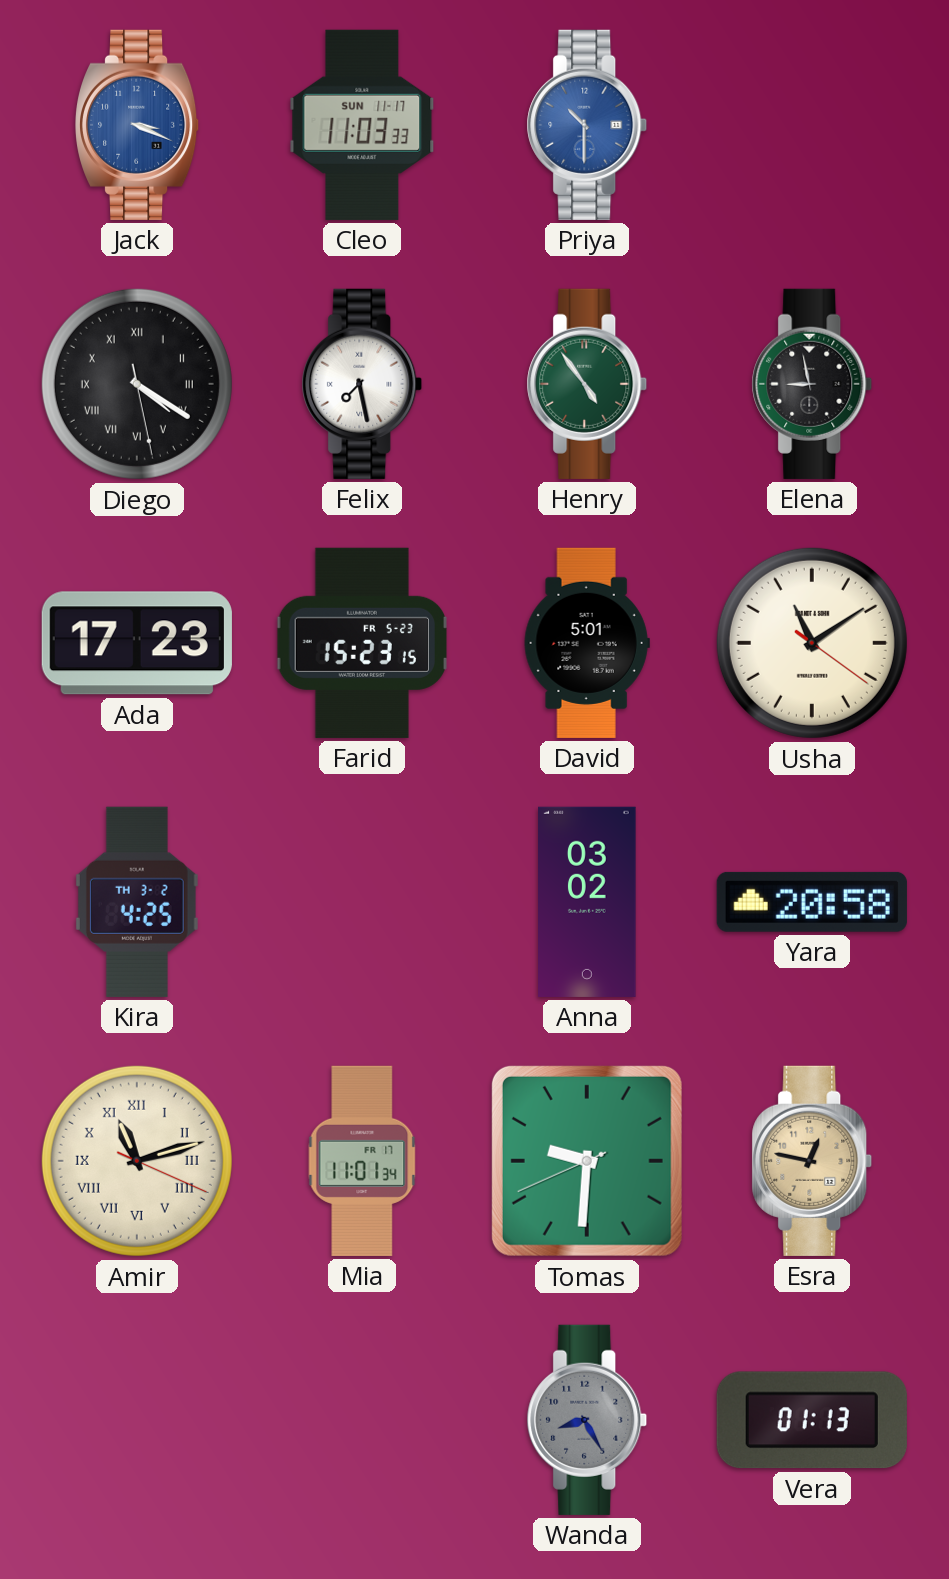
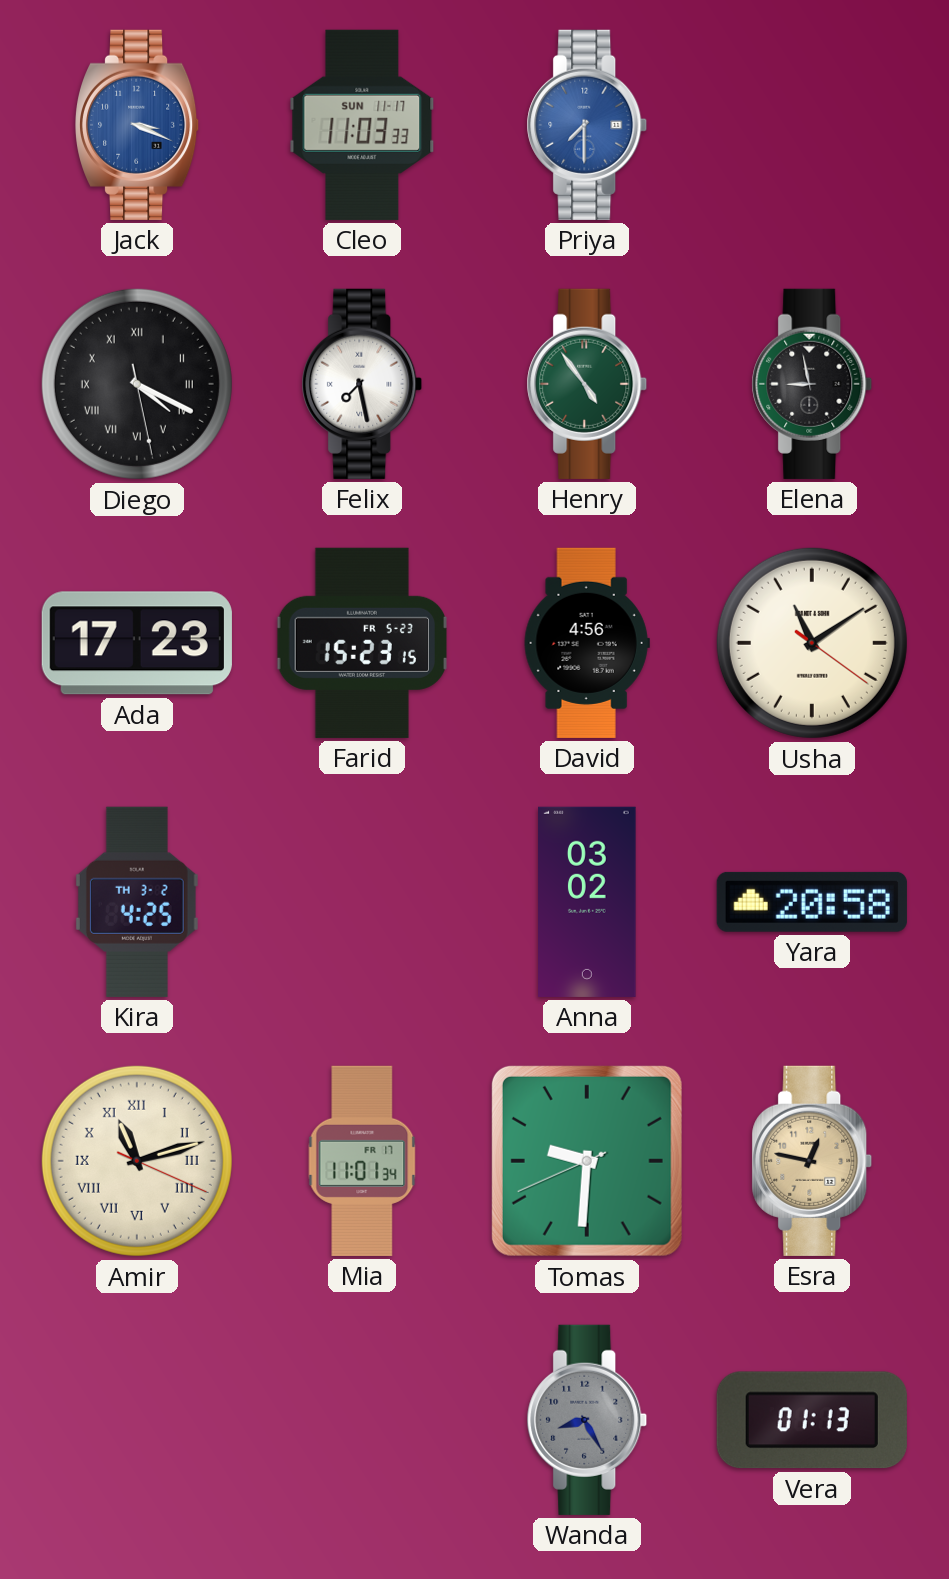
Priya: 10:30 -> 7:30
Diego: 4:20 -> 4:19
David: 5:01 -> 4:56
